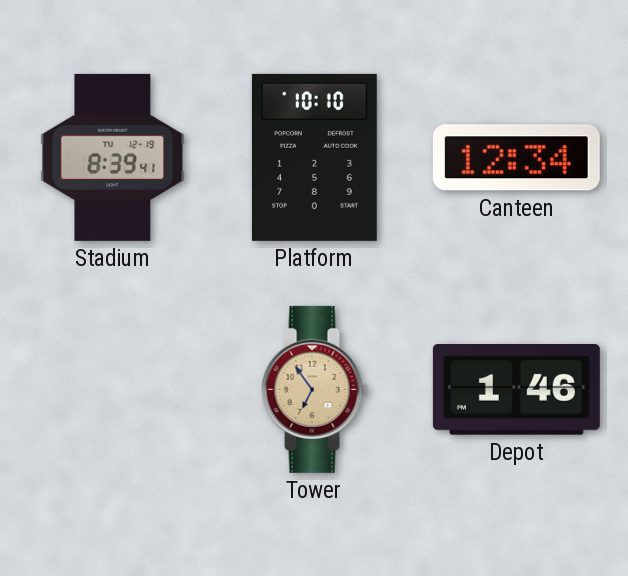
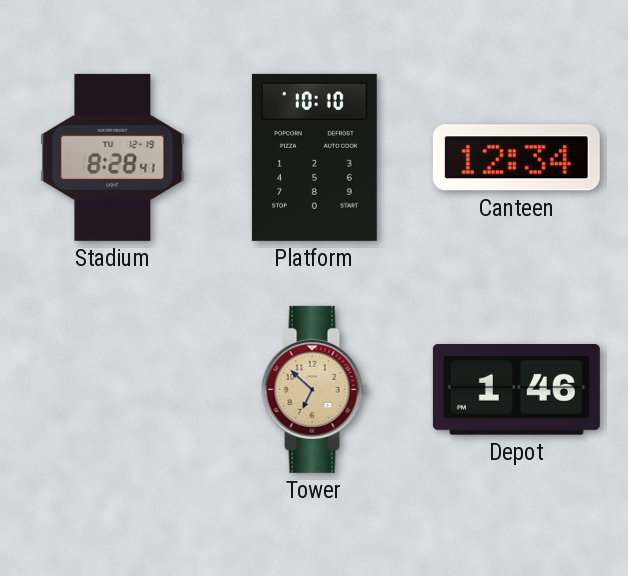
Stadium: 8:39 -> 8:28
Tower: 6:54 -> 6:52
